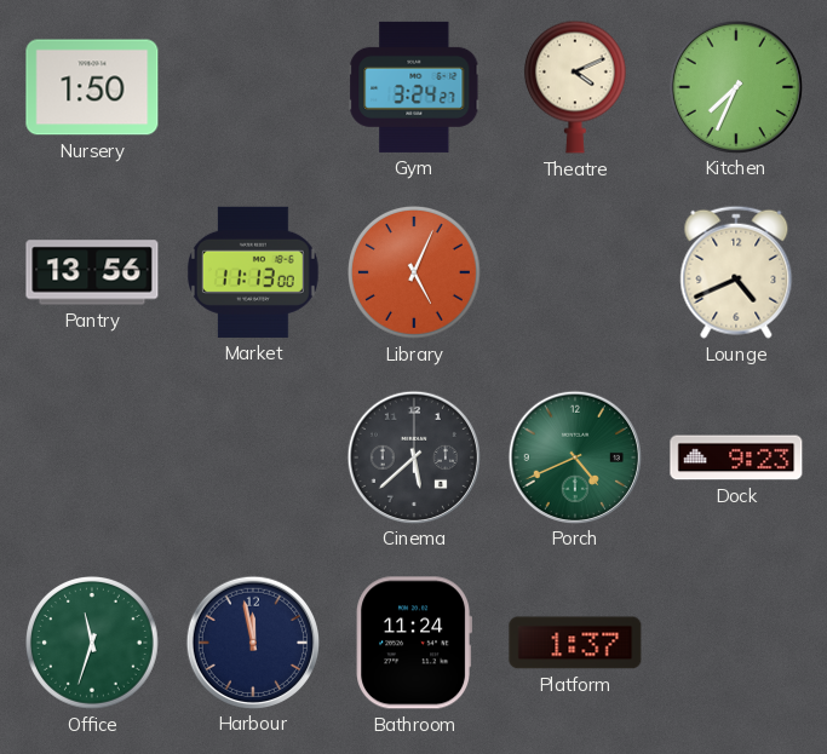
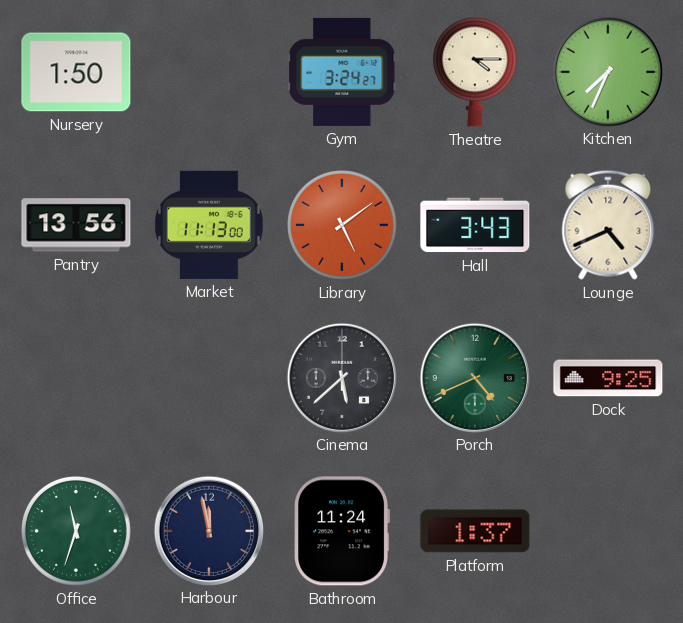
Theatre: 4:11 -> 4:15
Library: 5:04 -> 5:09
Hall: none -> 3:43
Dock: 9:23 -> 9:25
